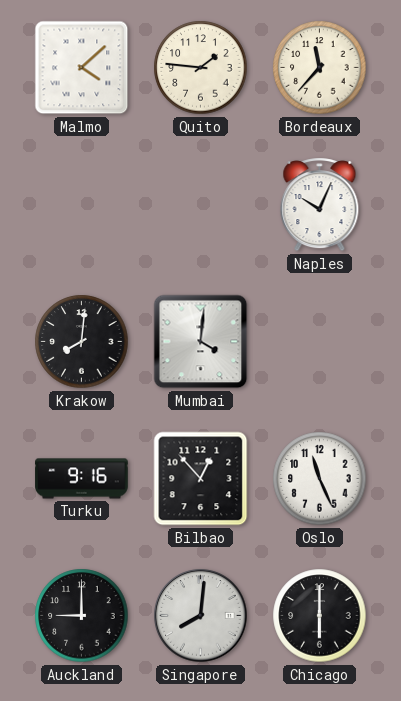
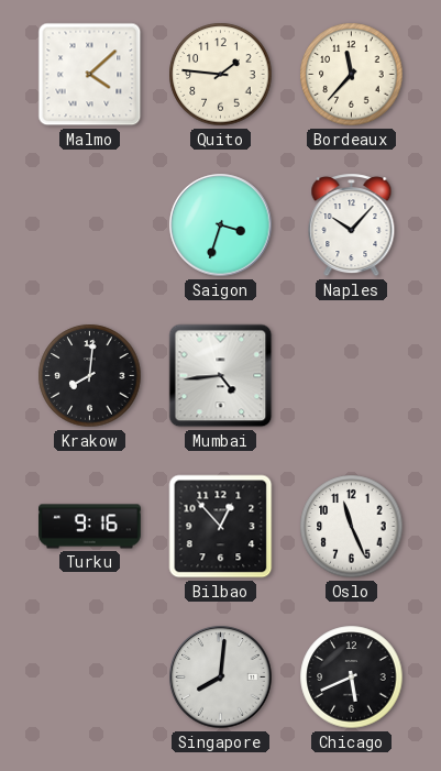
Saigon: none -> 3:33
Naples: 10:04 -> 10:07
Mumbai: 4:01 -> 4:44
Auckland: 9:00 -> none
Chicago: 6:00 -> 5:41
